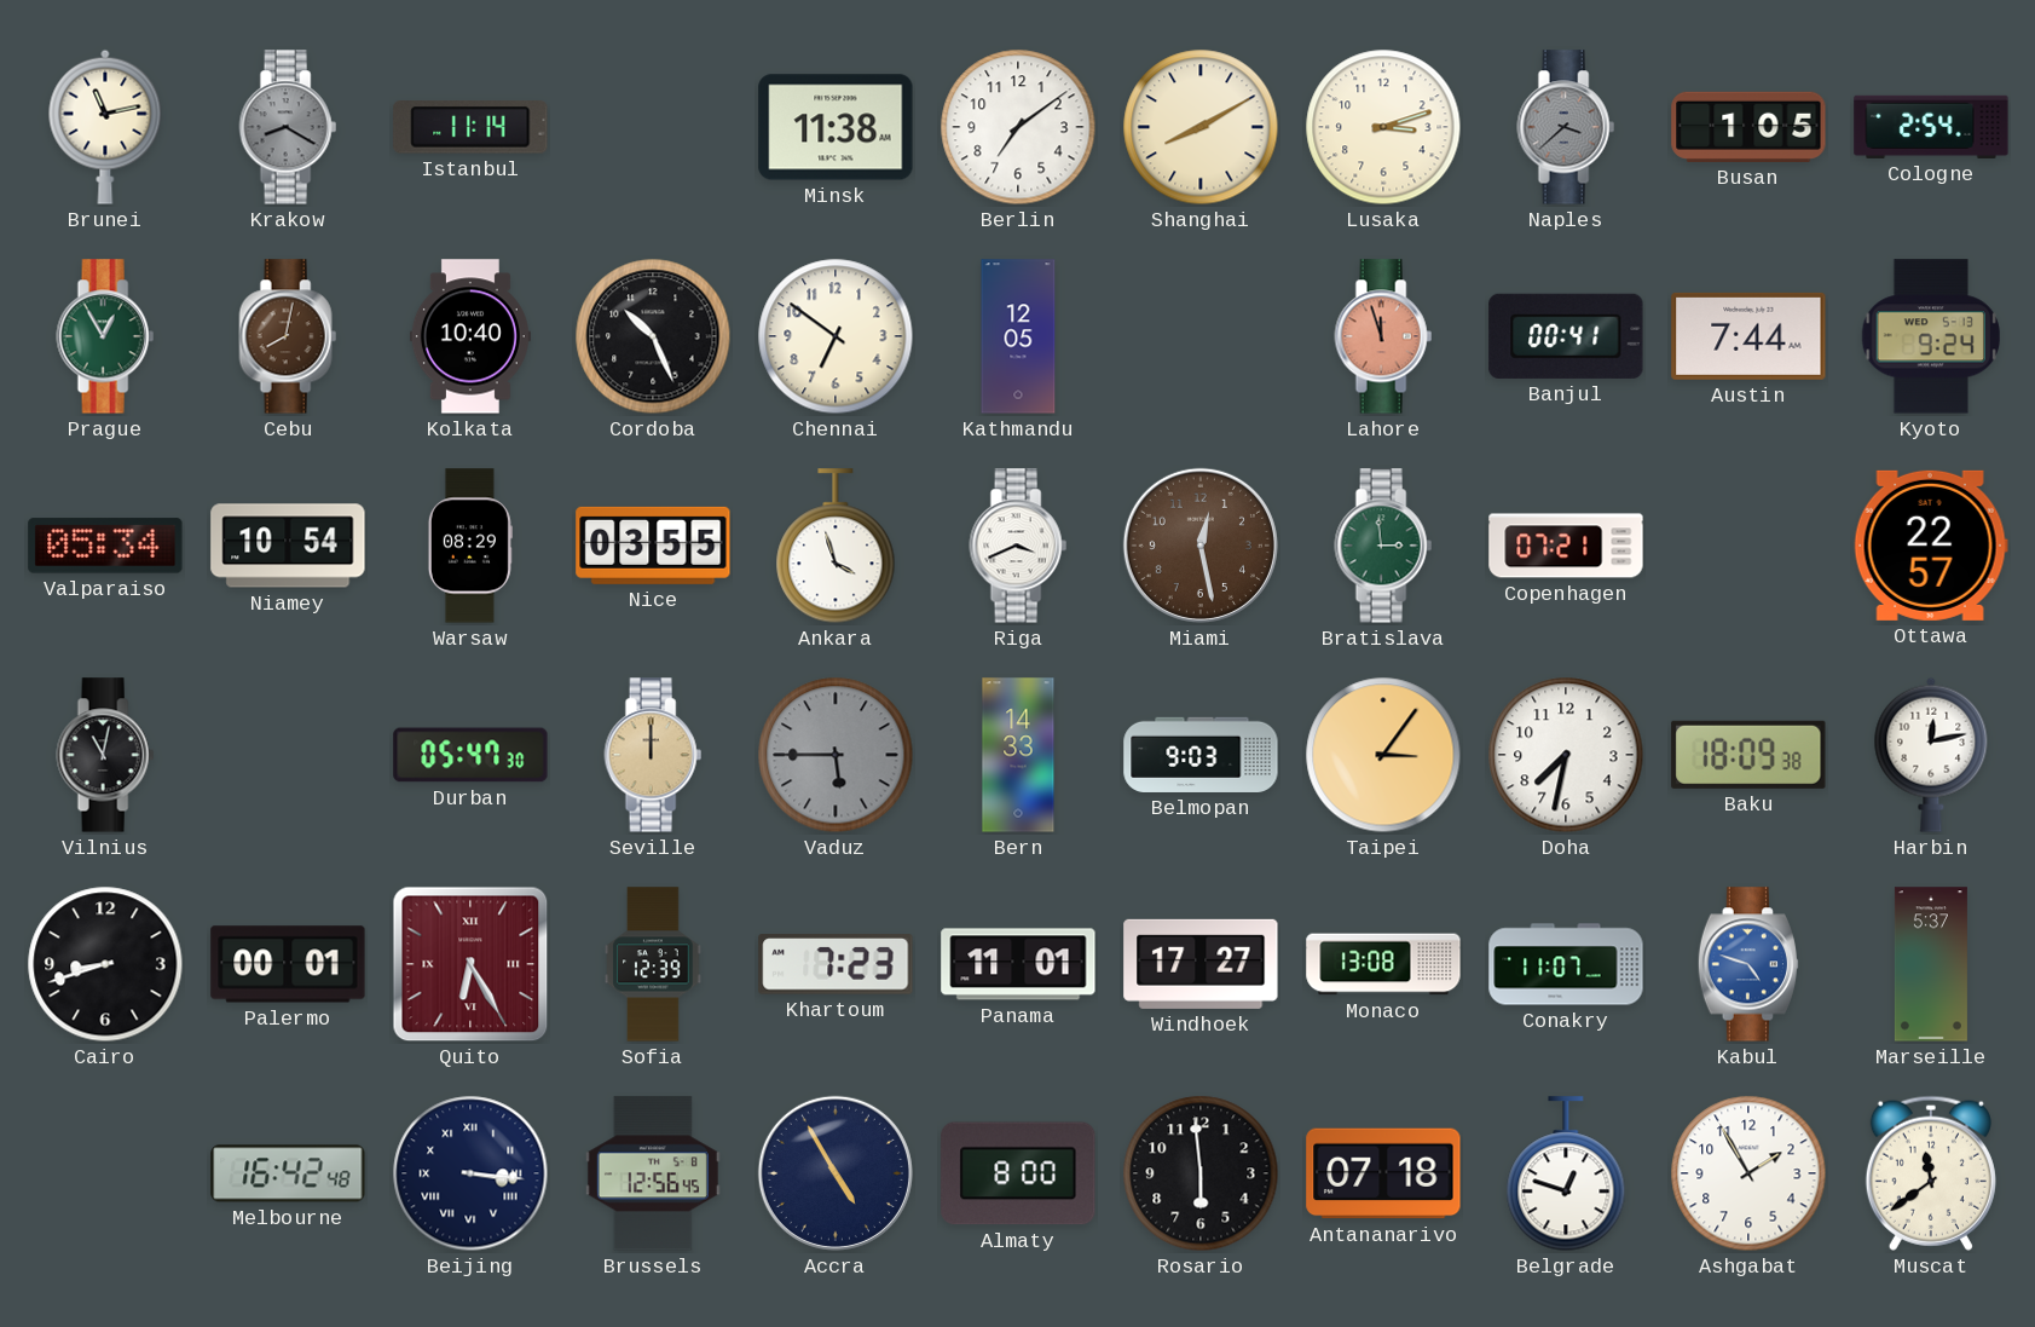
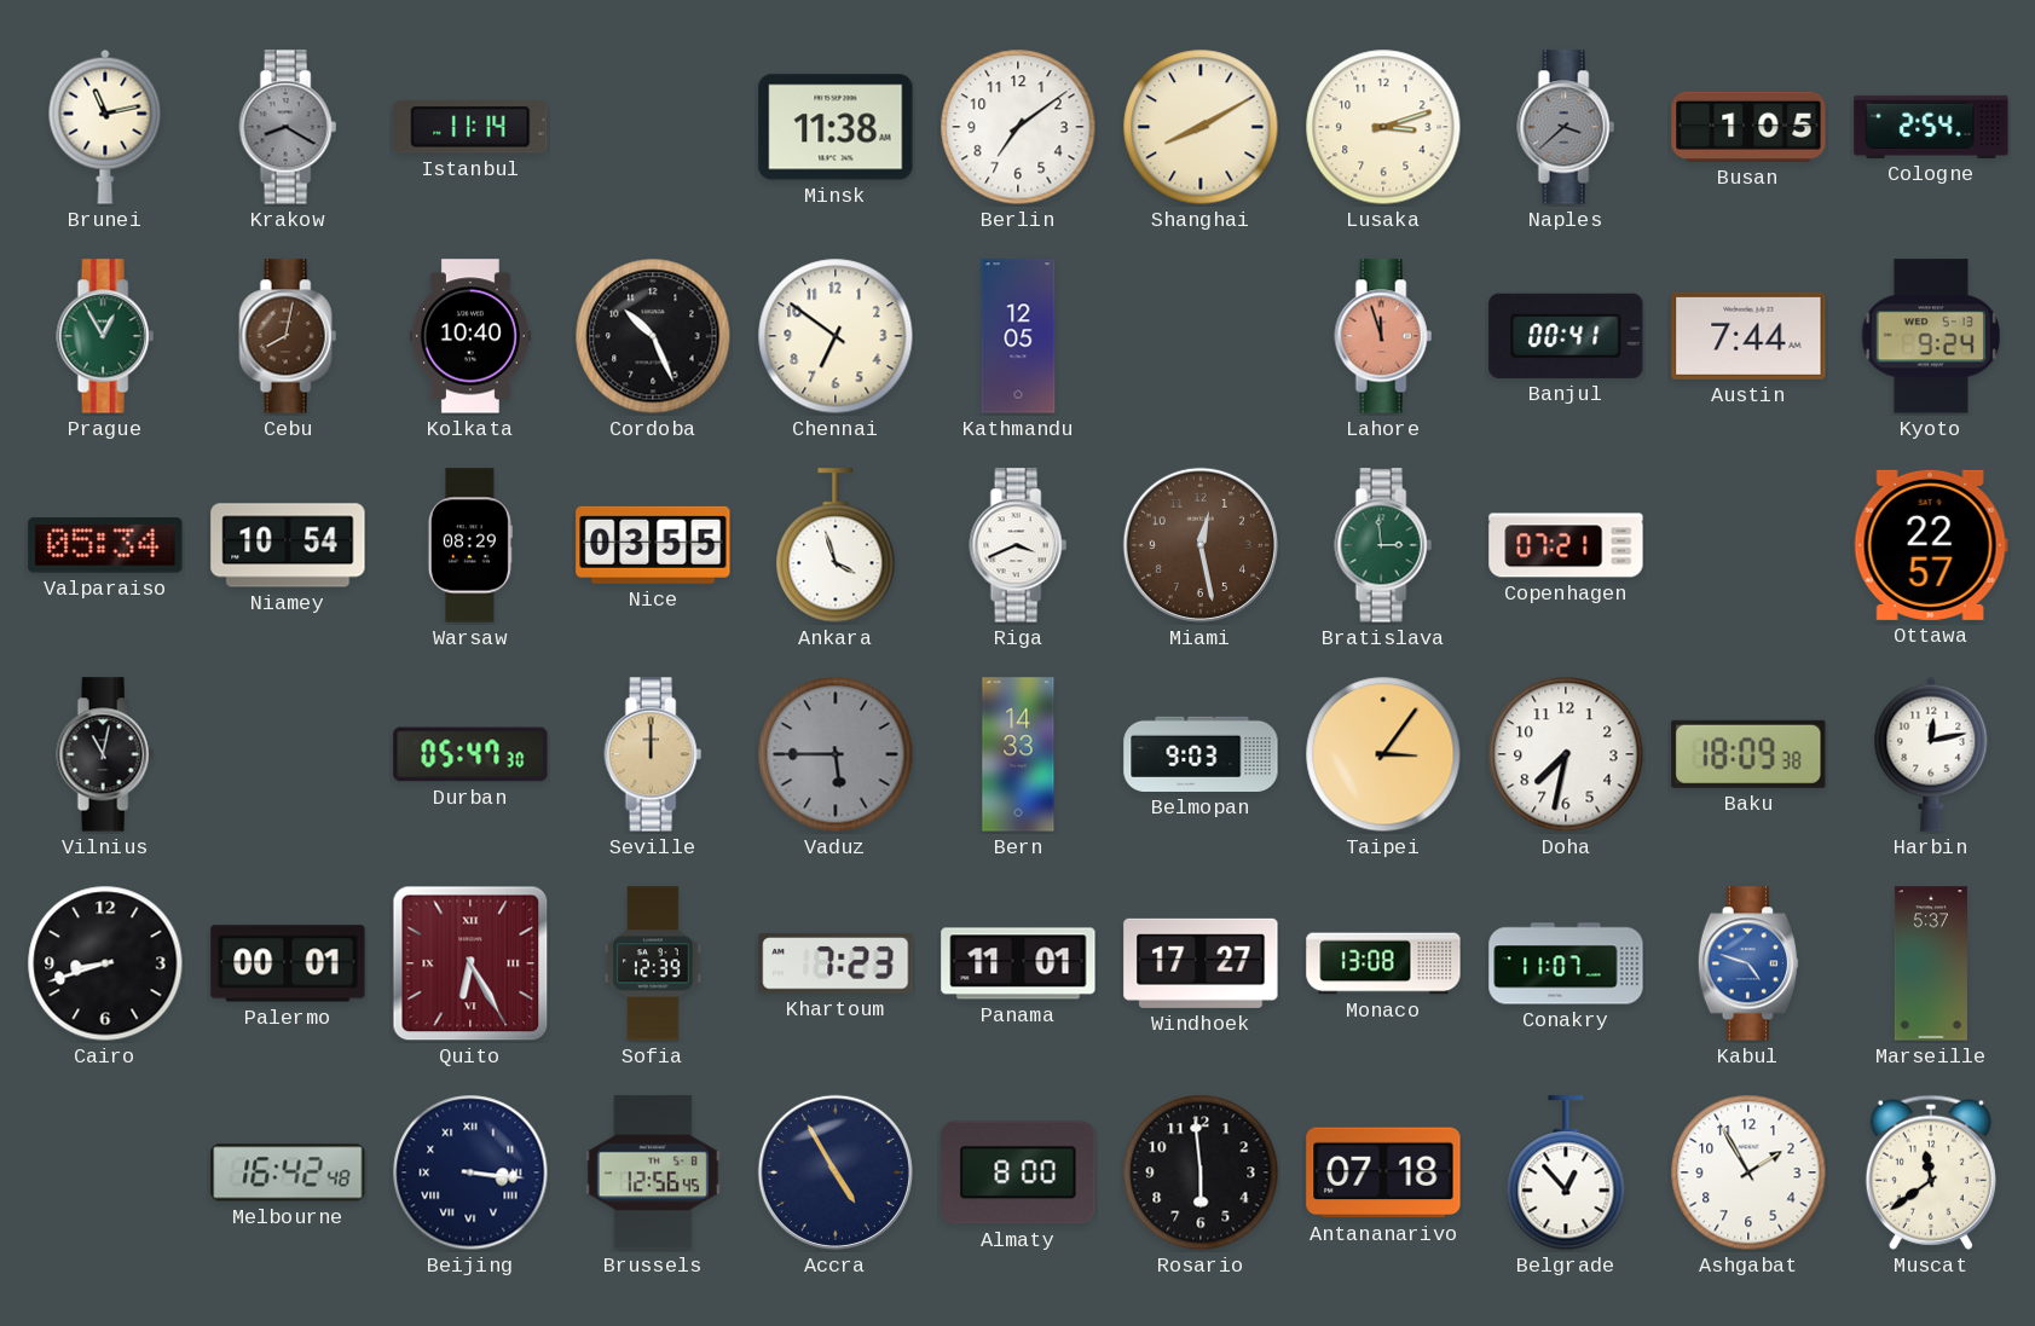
Belgrade: 12:48 -> 12:53
